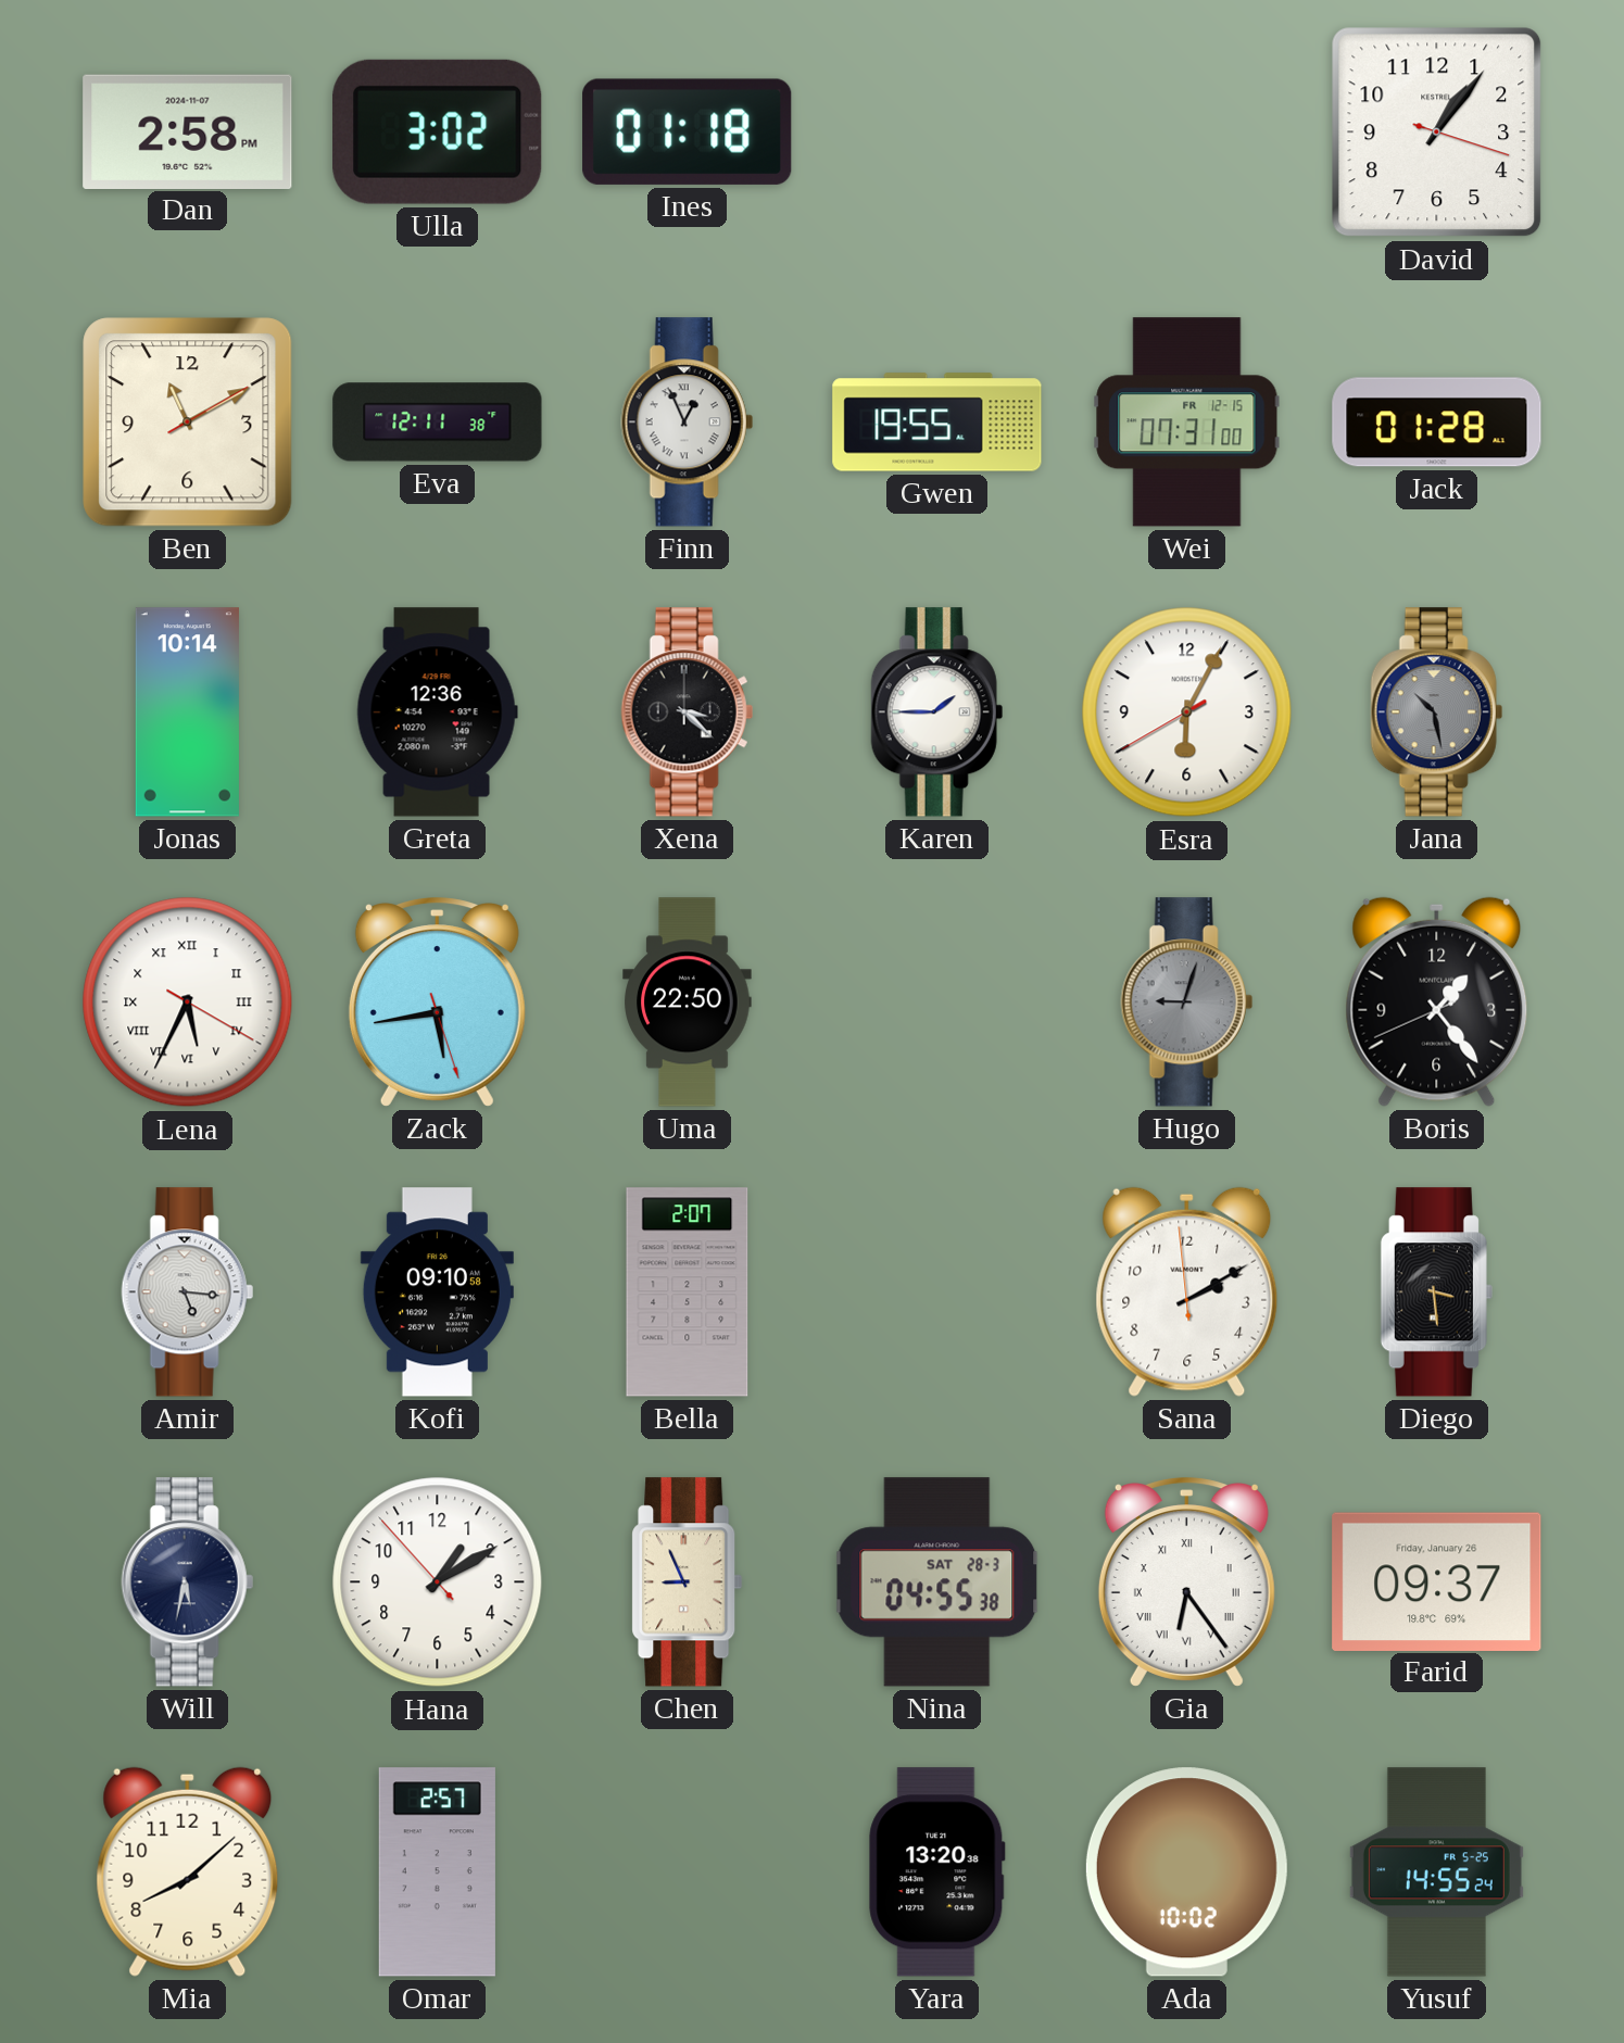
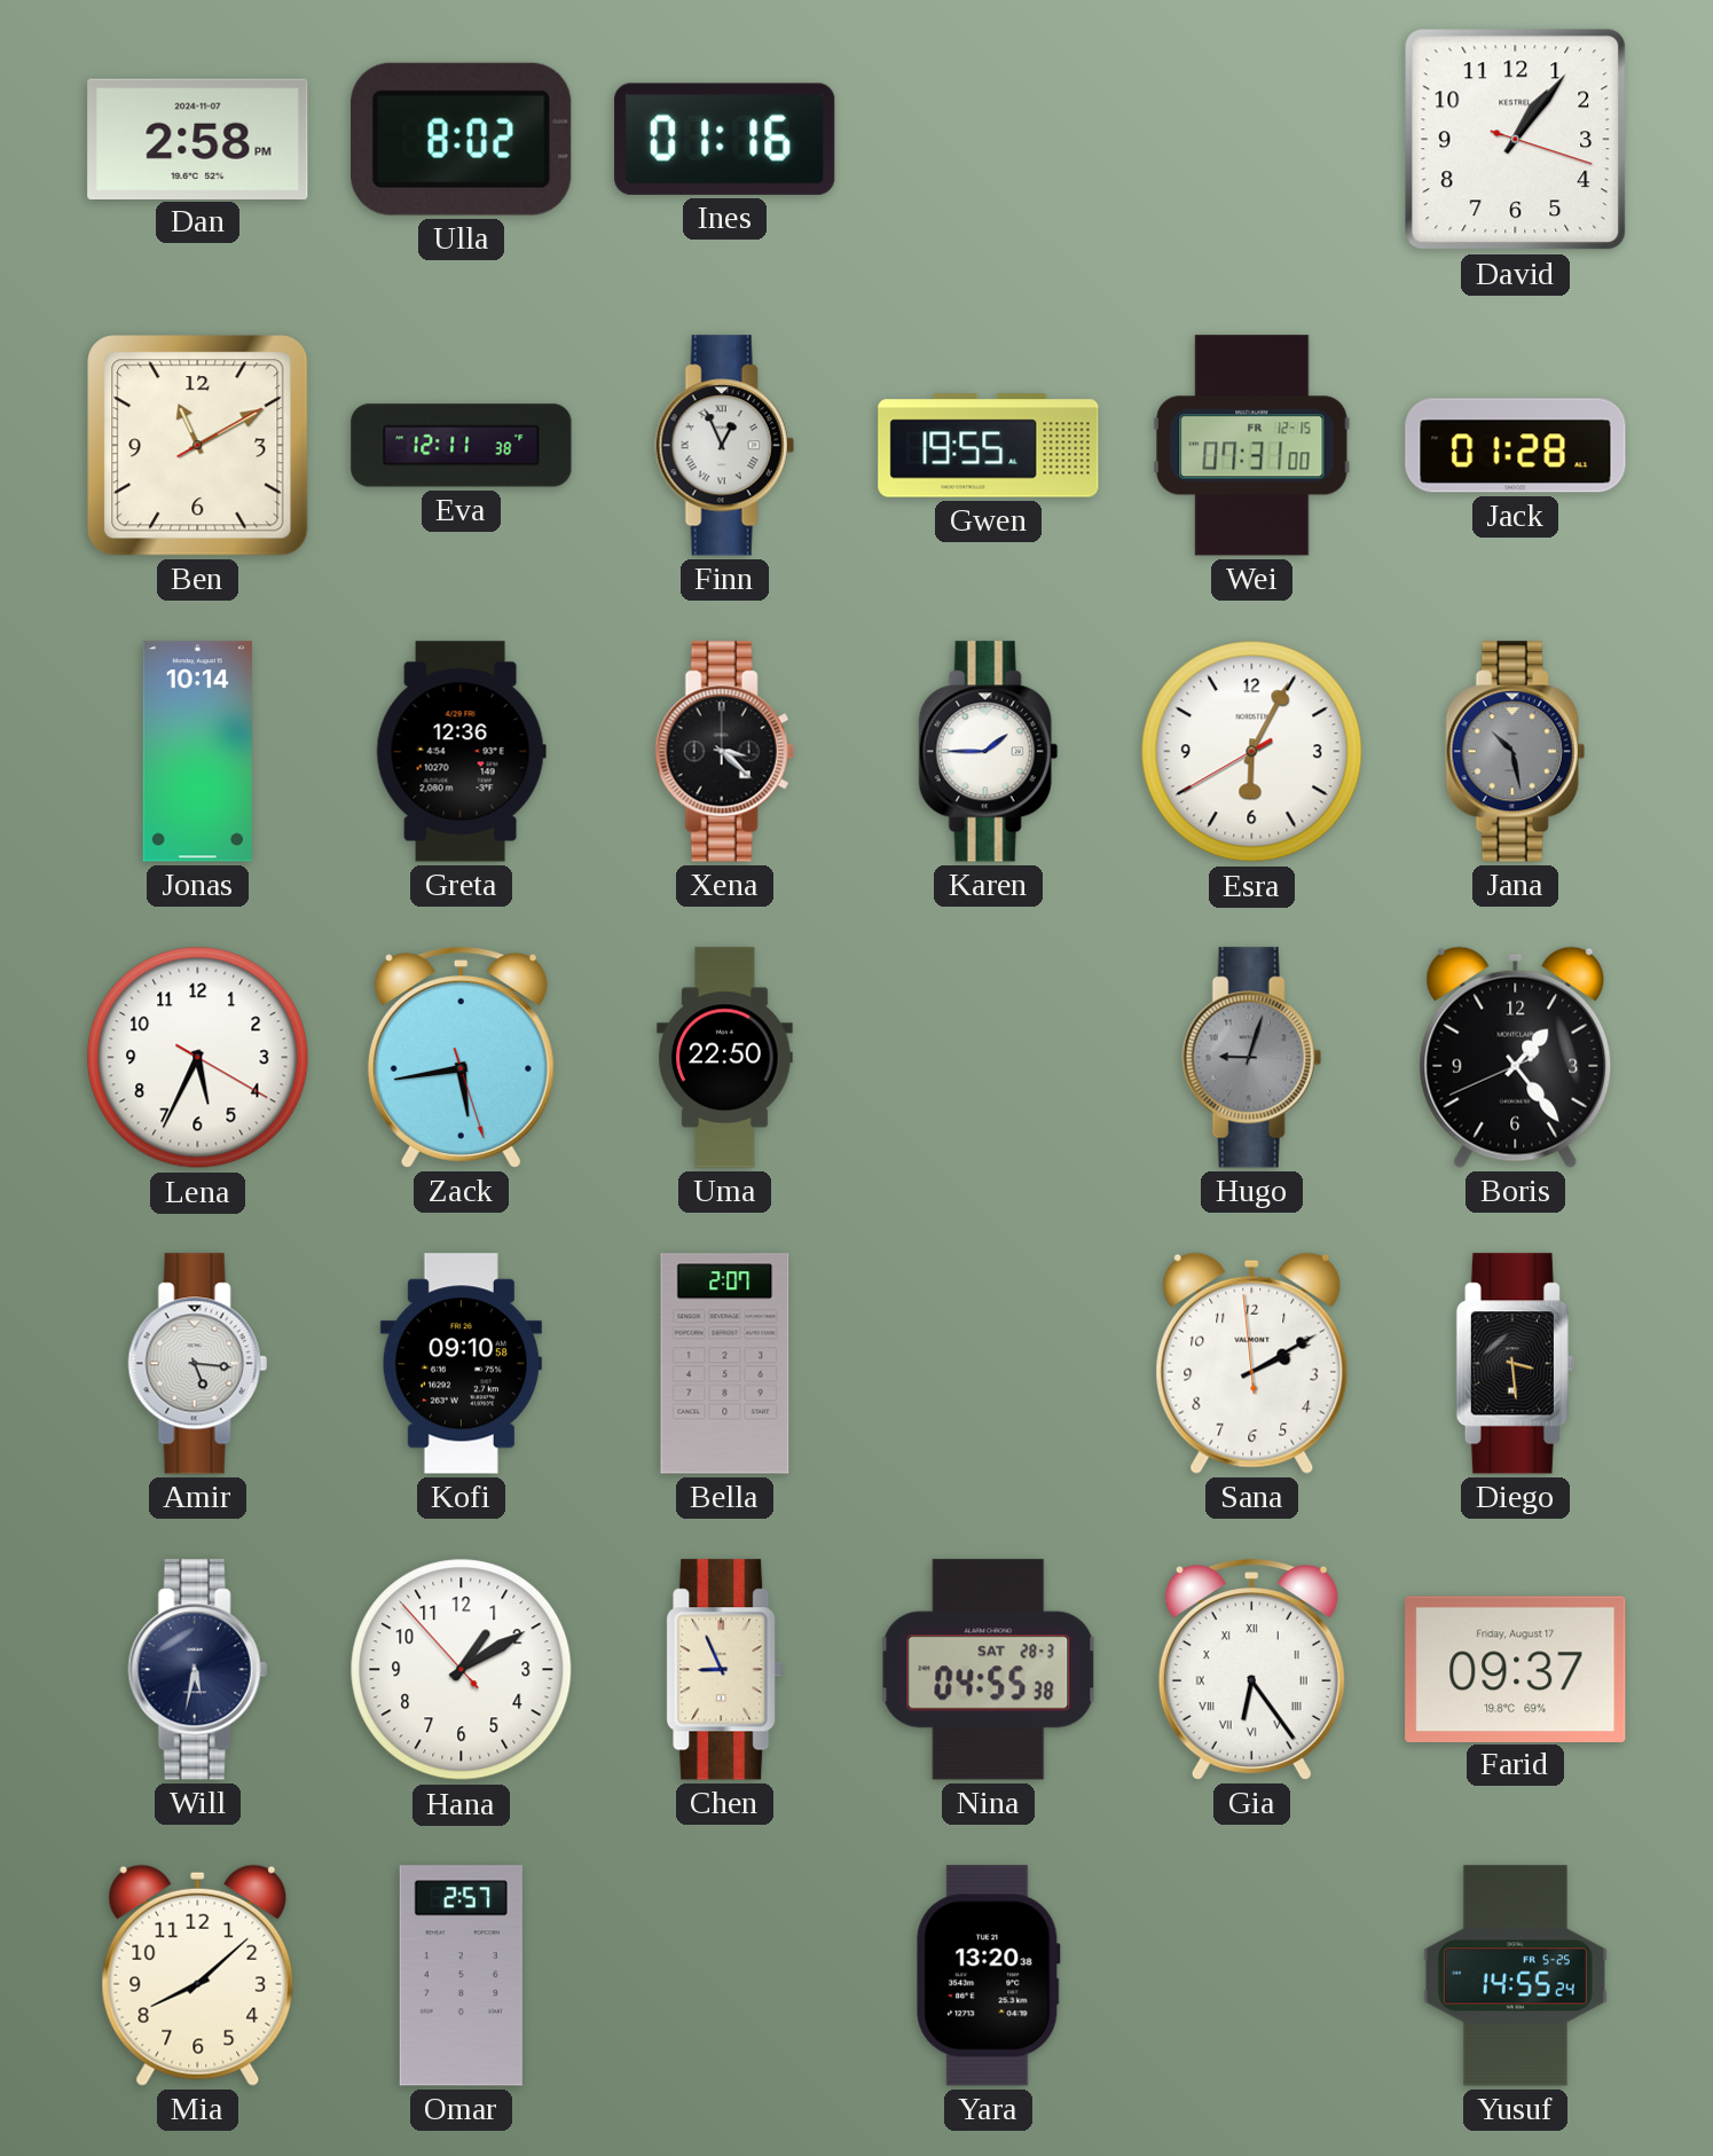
Ulla: 3:02 -> 8:02
Ines: 01:18 -> 01:16
Lena numerals: Roman -> Arabic
Farid date: Friday, January 26 -> Friday, August 17
Ada: 10:02 -> none
